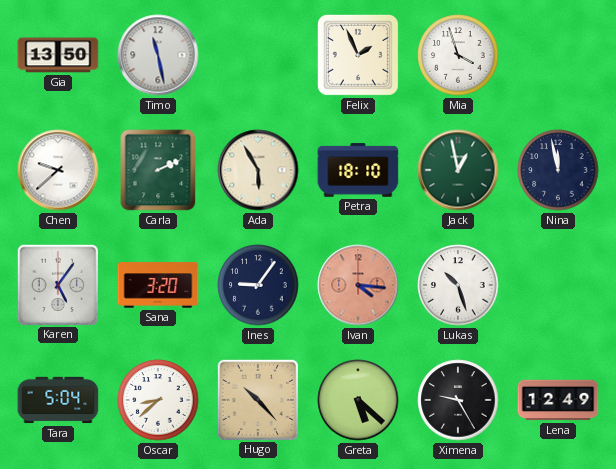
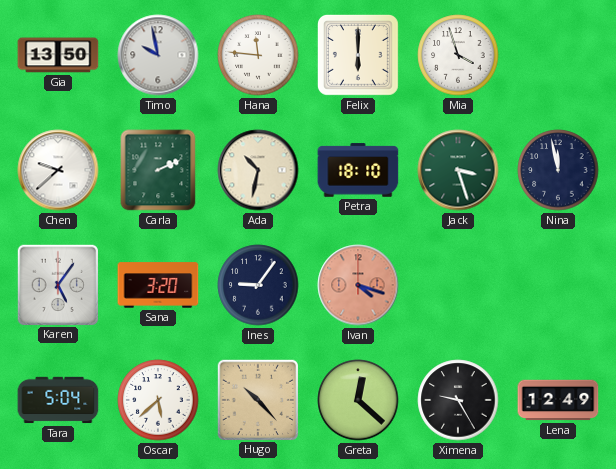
Timo: 11:28 -> 9:58
Hana: none -> 11:46
Felix: 1:56 -> 6:00
Ada: 5:55 -> 10:32
Jack: 12:58 -> 3:27
Ivan: 4:16 -> 4:18
Lukas: 10:27 -> none
Oscar: 8:38 -> 5:38
Greta: 5:22 -> 12:22
